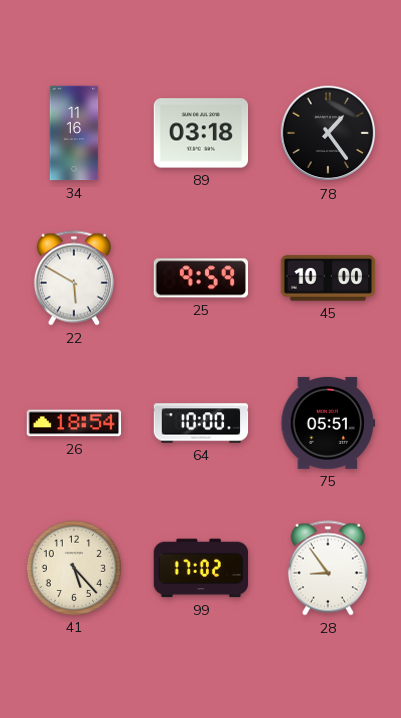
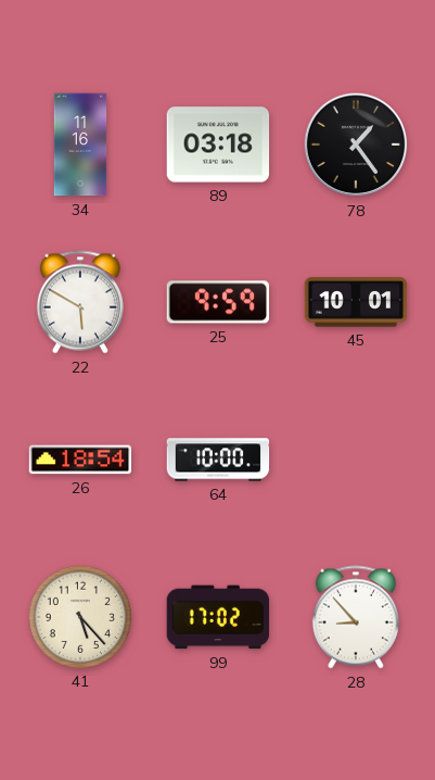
45: 10:00 -> 10:01
75: 05:51 -> none
28: 8:54 -> 8:53
